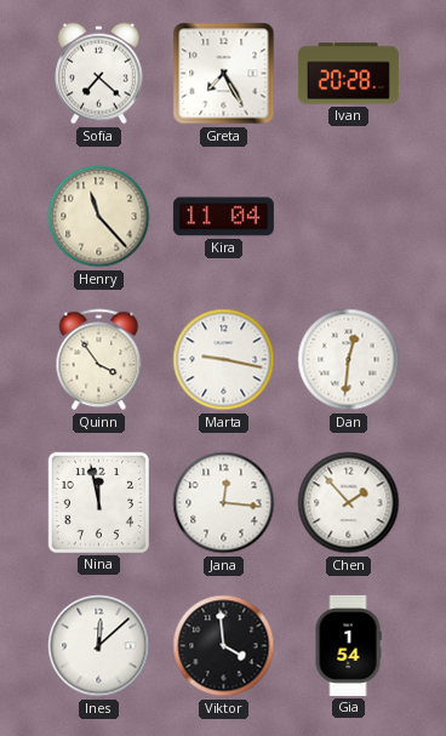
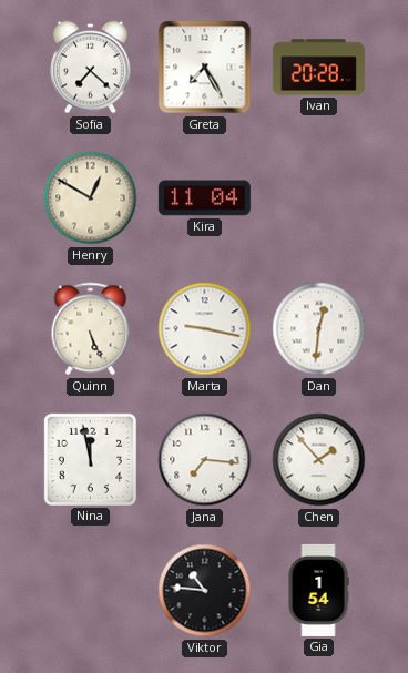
Henry: 11:23 -> 12:50
Quinn: 3:54 -> 5:26
Jana: 12:16 -> 7:16
Ines: 12:08 -> none
Viktor: 3:59 -> 10:46
